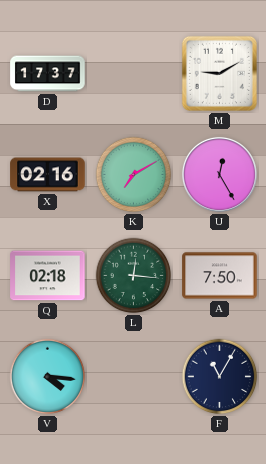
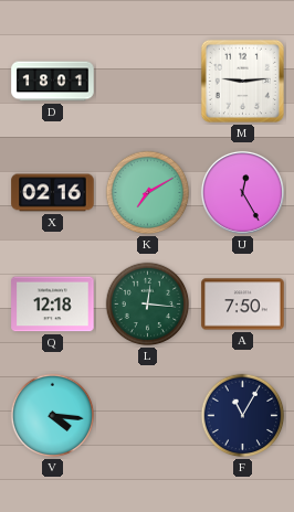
D: 17:37 -> 18:01
M: 9:10 -> 9:14
Q: 02:18 -> 12:18
